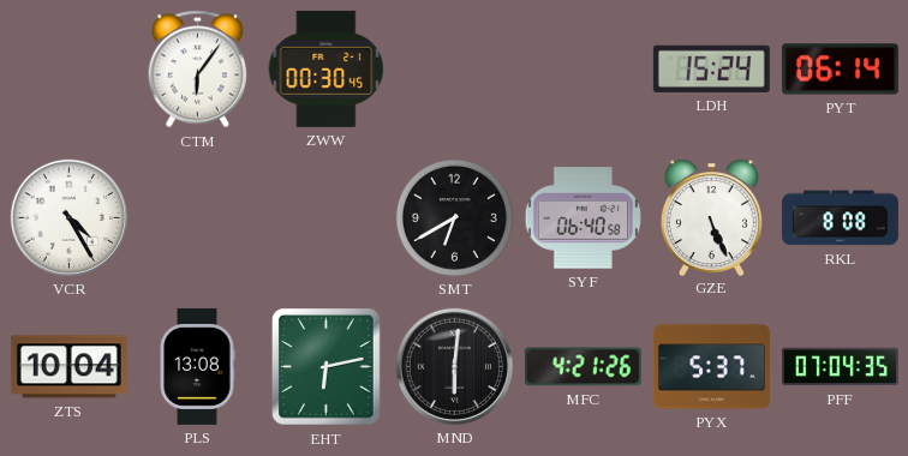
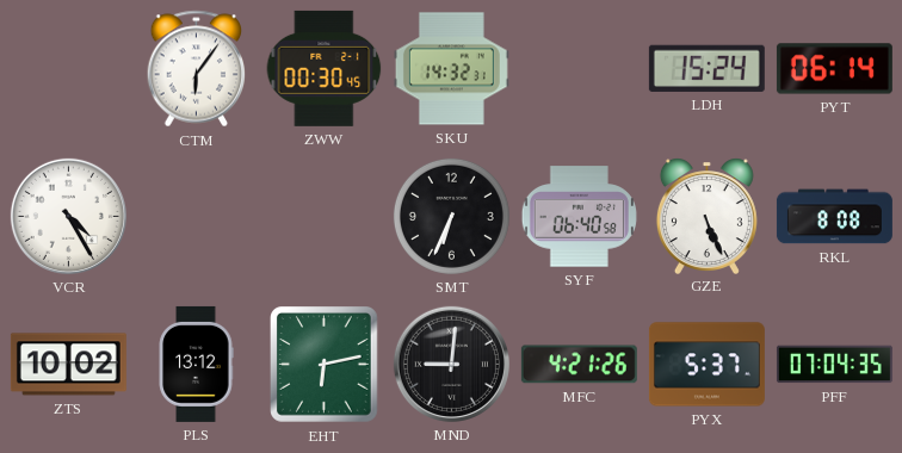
SKU: none -> 14:32
SMT: 6:40 -> 6:34
ZTS: 10:04 -> 10:02
PLS: 13:08 -> 13:12
MND: 6:01 -> 9:01
